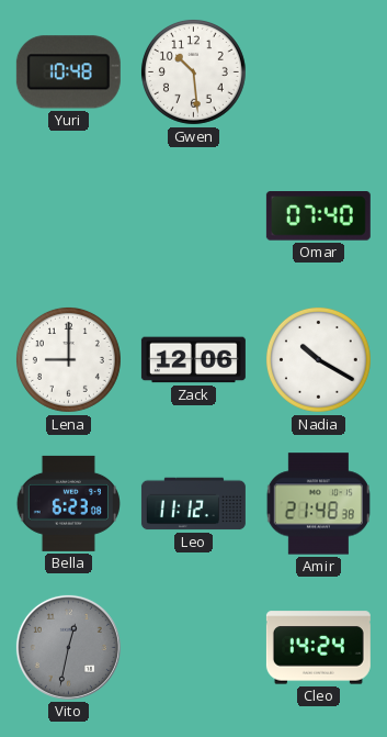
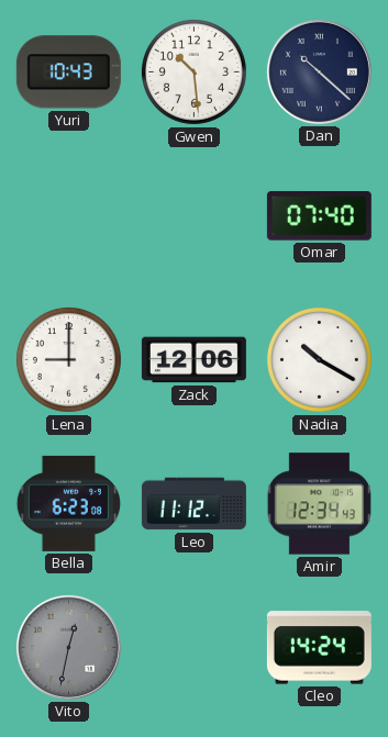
Yuri: 10:48 -> 10:43
Dan: none -> 10:22
Amir: 21:48 -> 12:34
